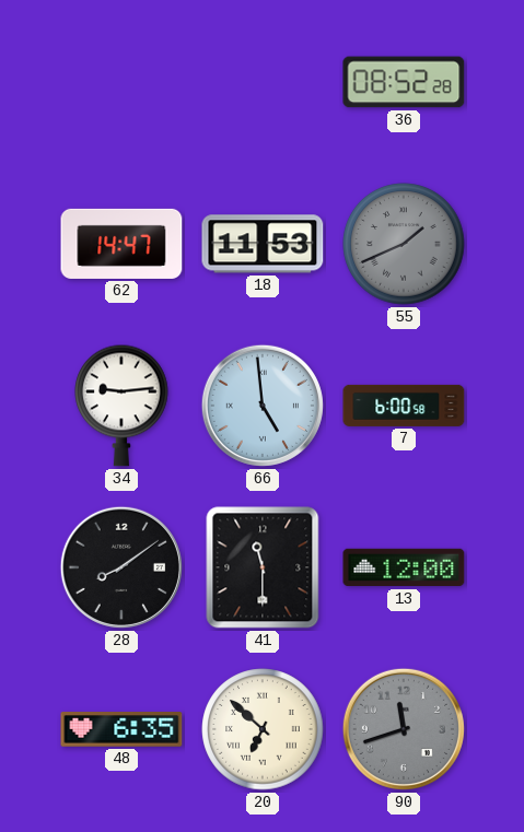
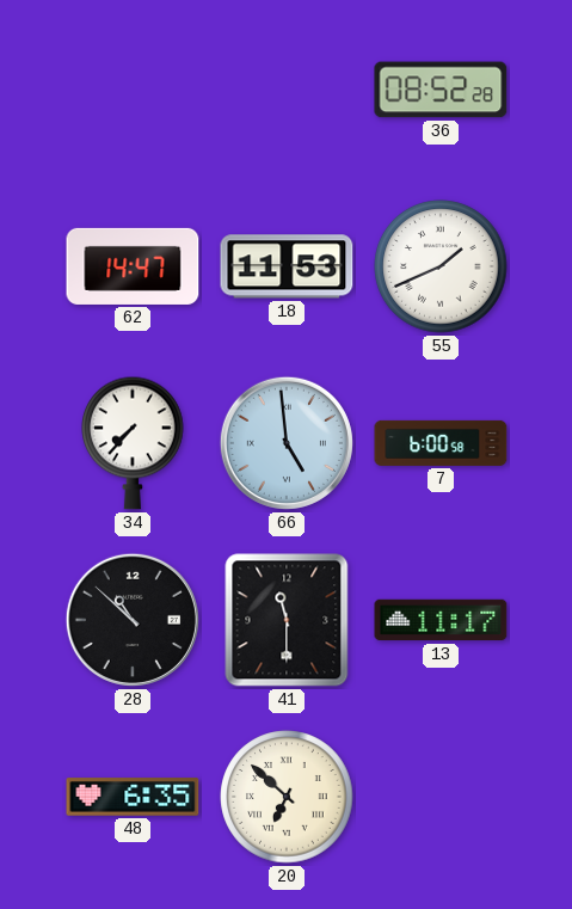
55 dial: grey -> white
34: 9:14 -> 7:37
28: 8:09 -> 10:52
13: 12:00 -> 11:17
90: 11:42 -> none
